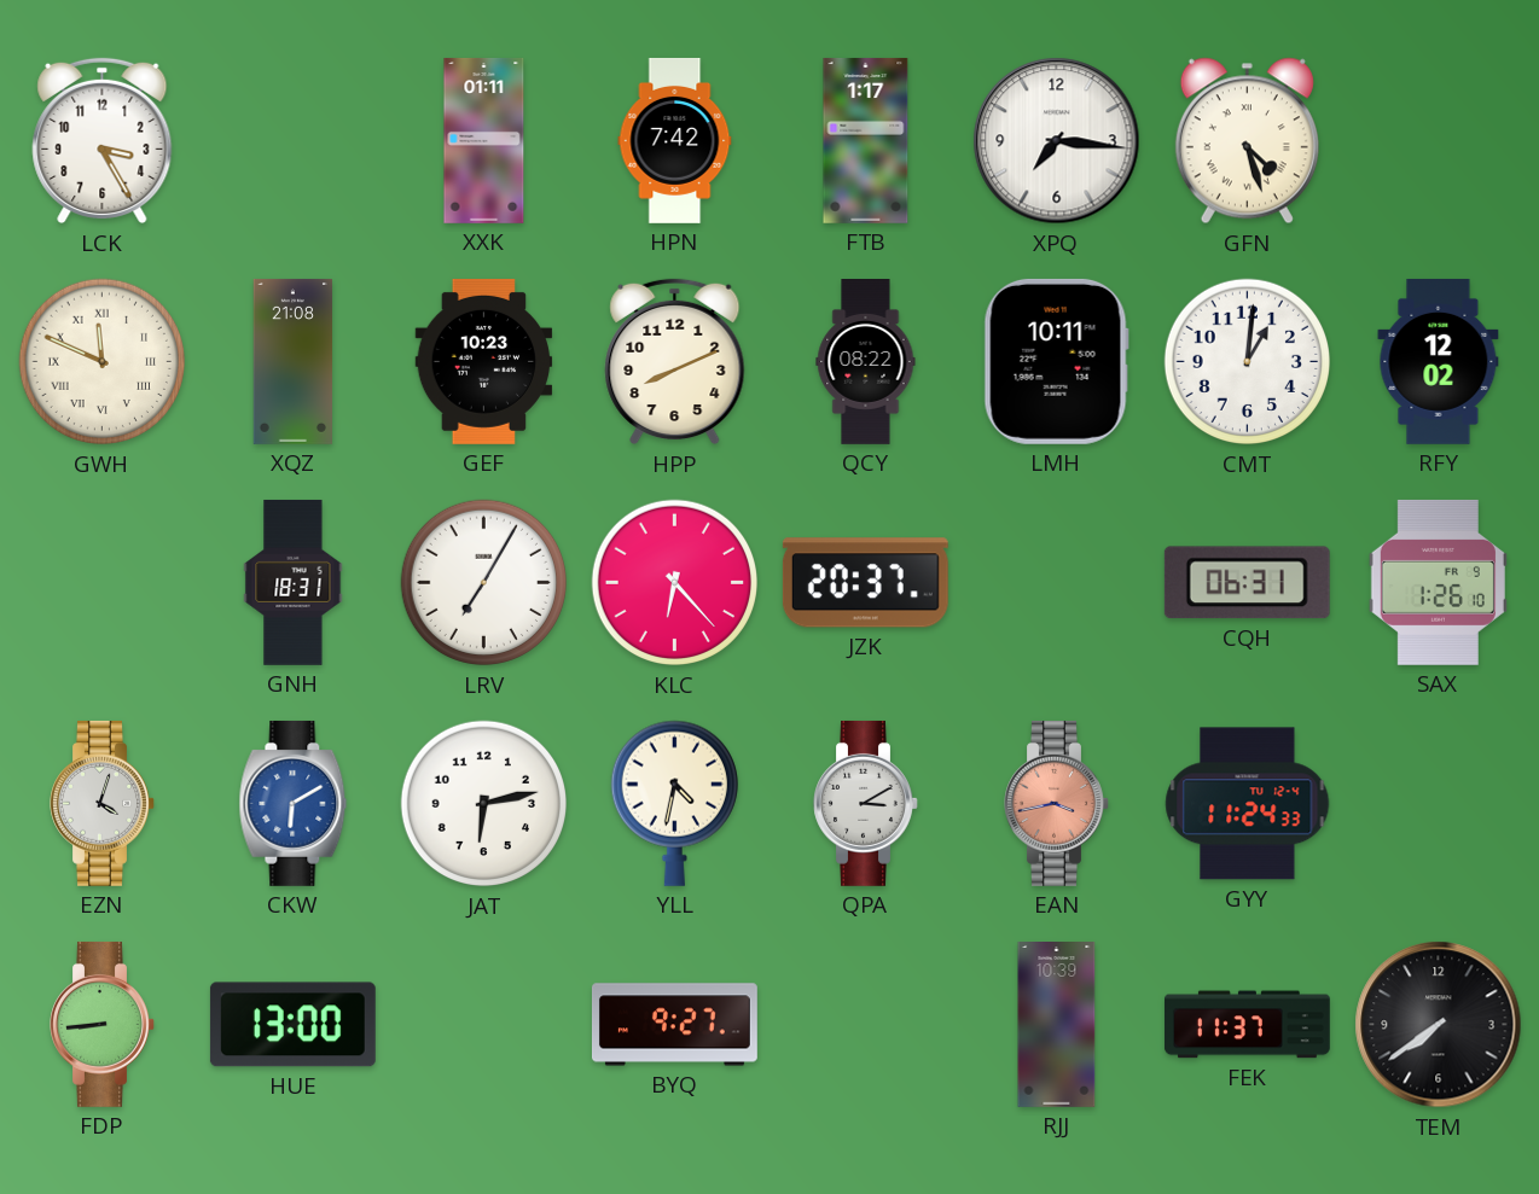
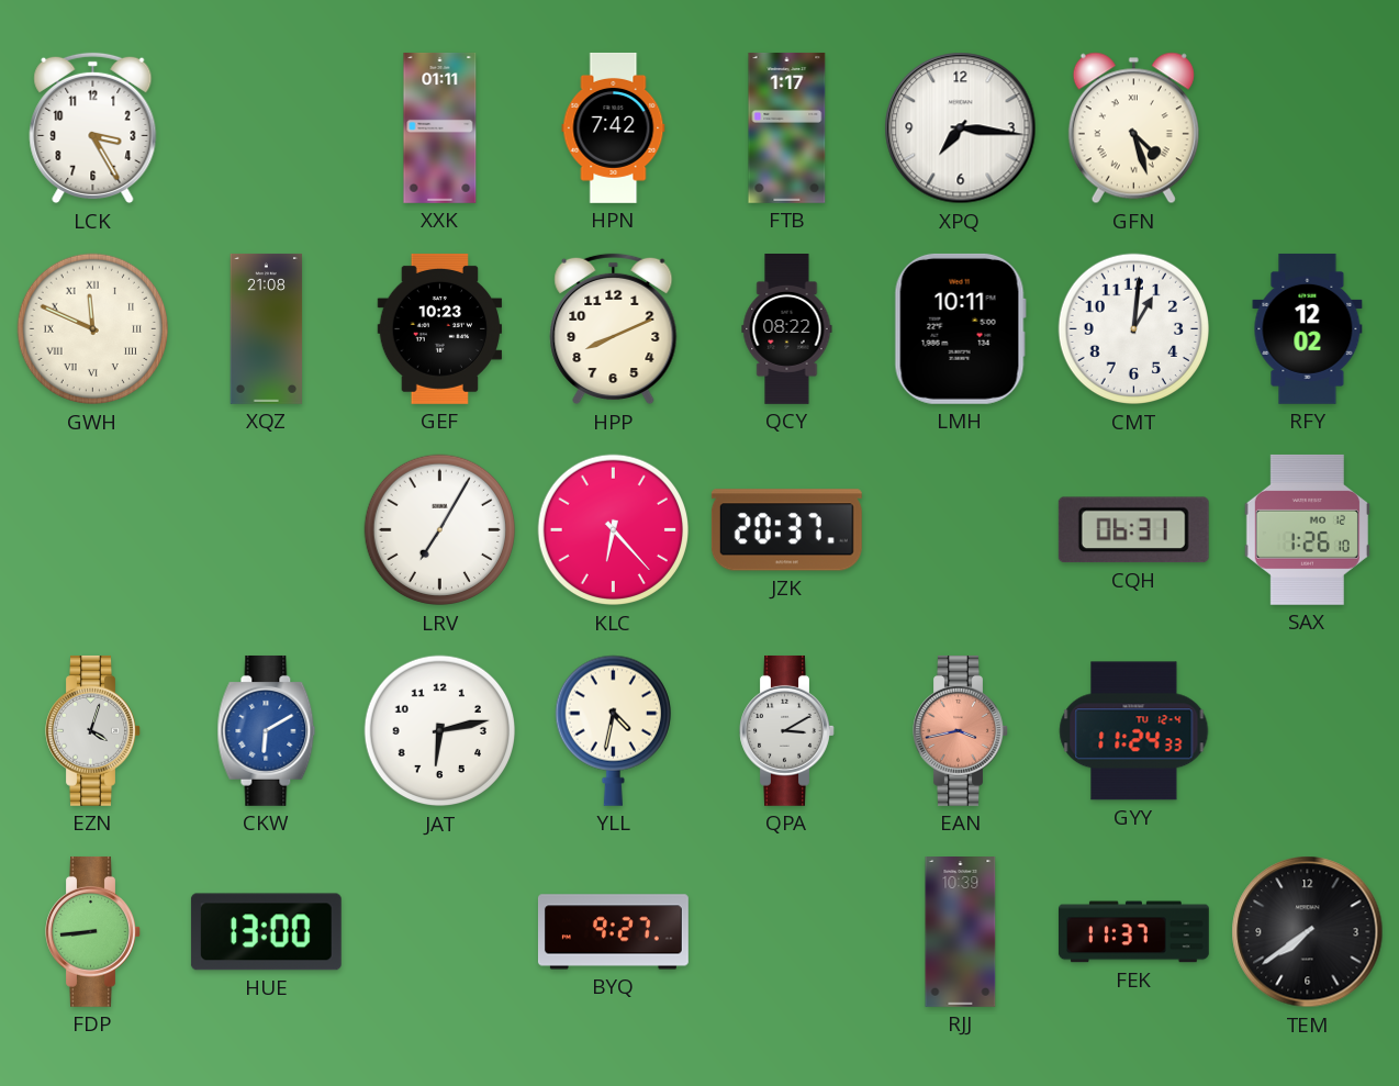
GNH: 18:31 -> none
SAX date: FR 9 -> MO 12
